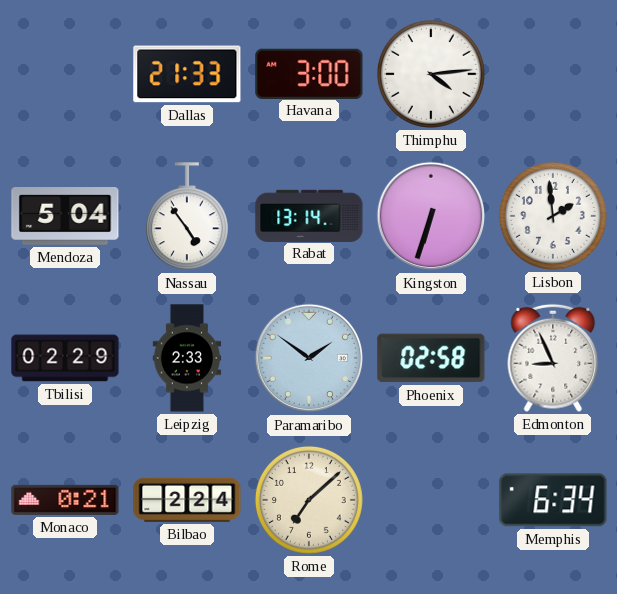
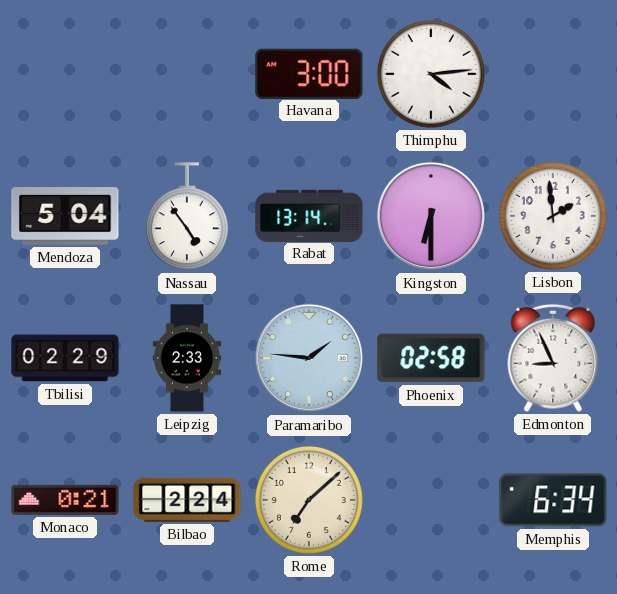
Dallas: 21:33 -> none
Kingston: 6:33 -> 6:30
Paramaribo: 1:51 -> 1:46
